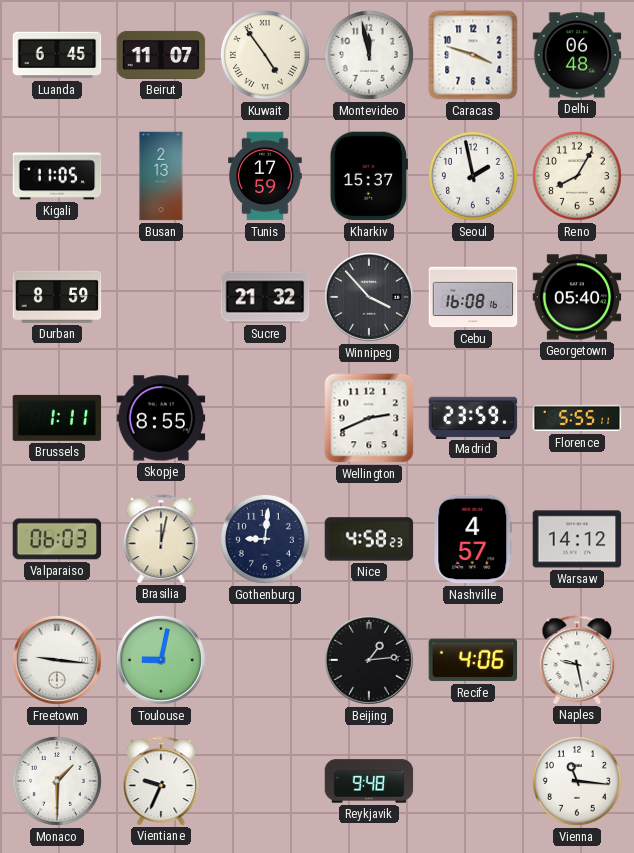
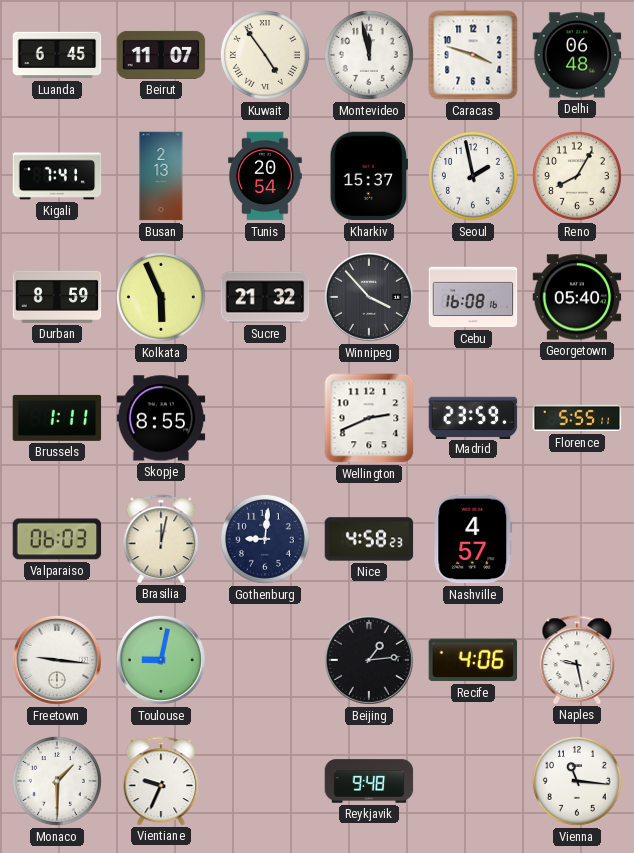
Kigali: 11:05 -> 7:41
Tunis: 17:59 -> 20:54
Kolkata: none -> 5:56
Warsaw: 14:12 -> none
